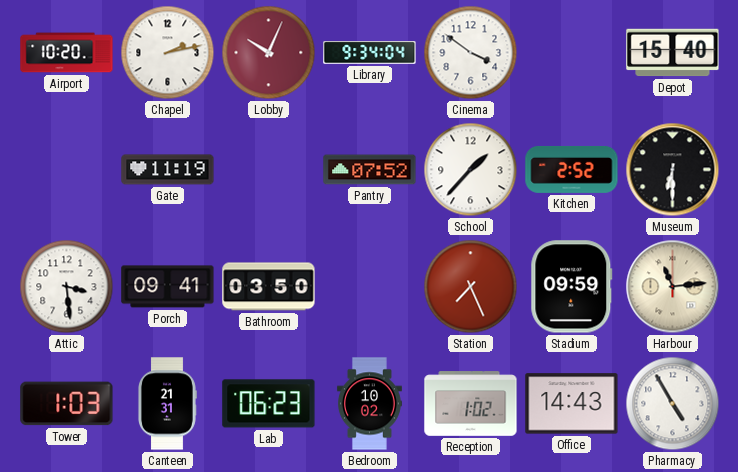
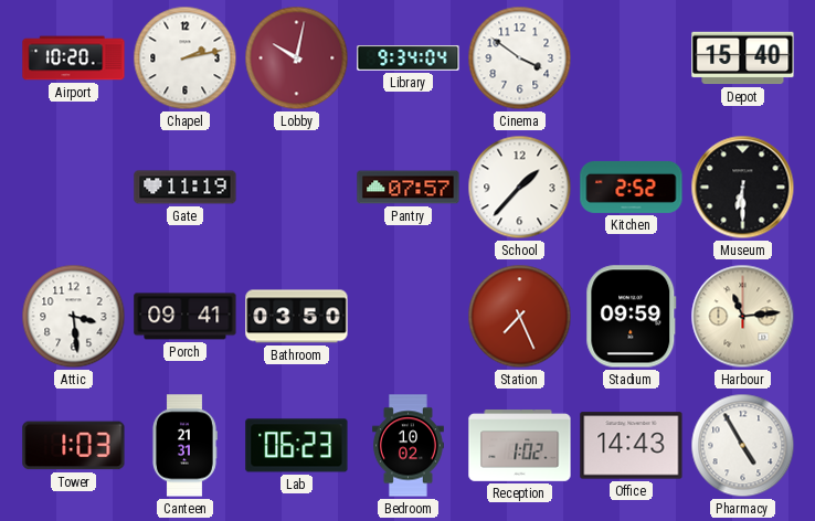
Lobby: 10:04 -> 10:02
Pantry: 07:52 -> 07:57
